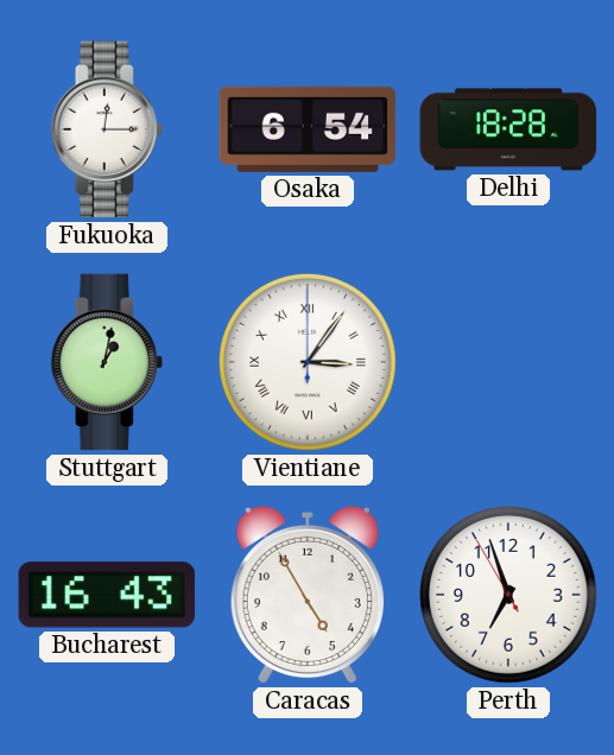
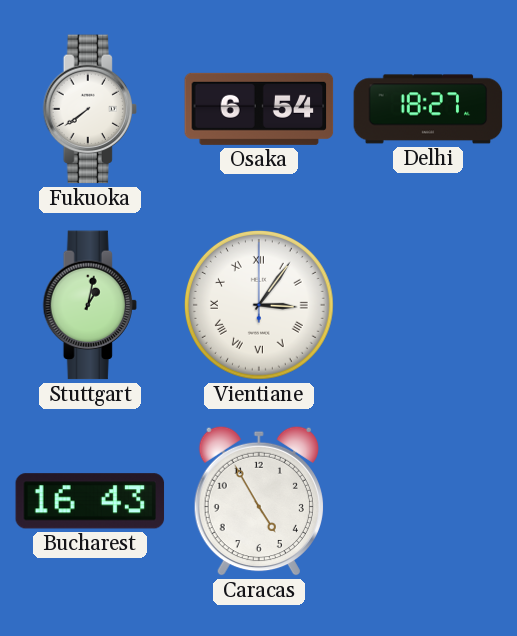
Fukuoka: 12:15 -> 7:39
Delhi: 18:28 -> 18:27
Perth: 6:56 -> none
